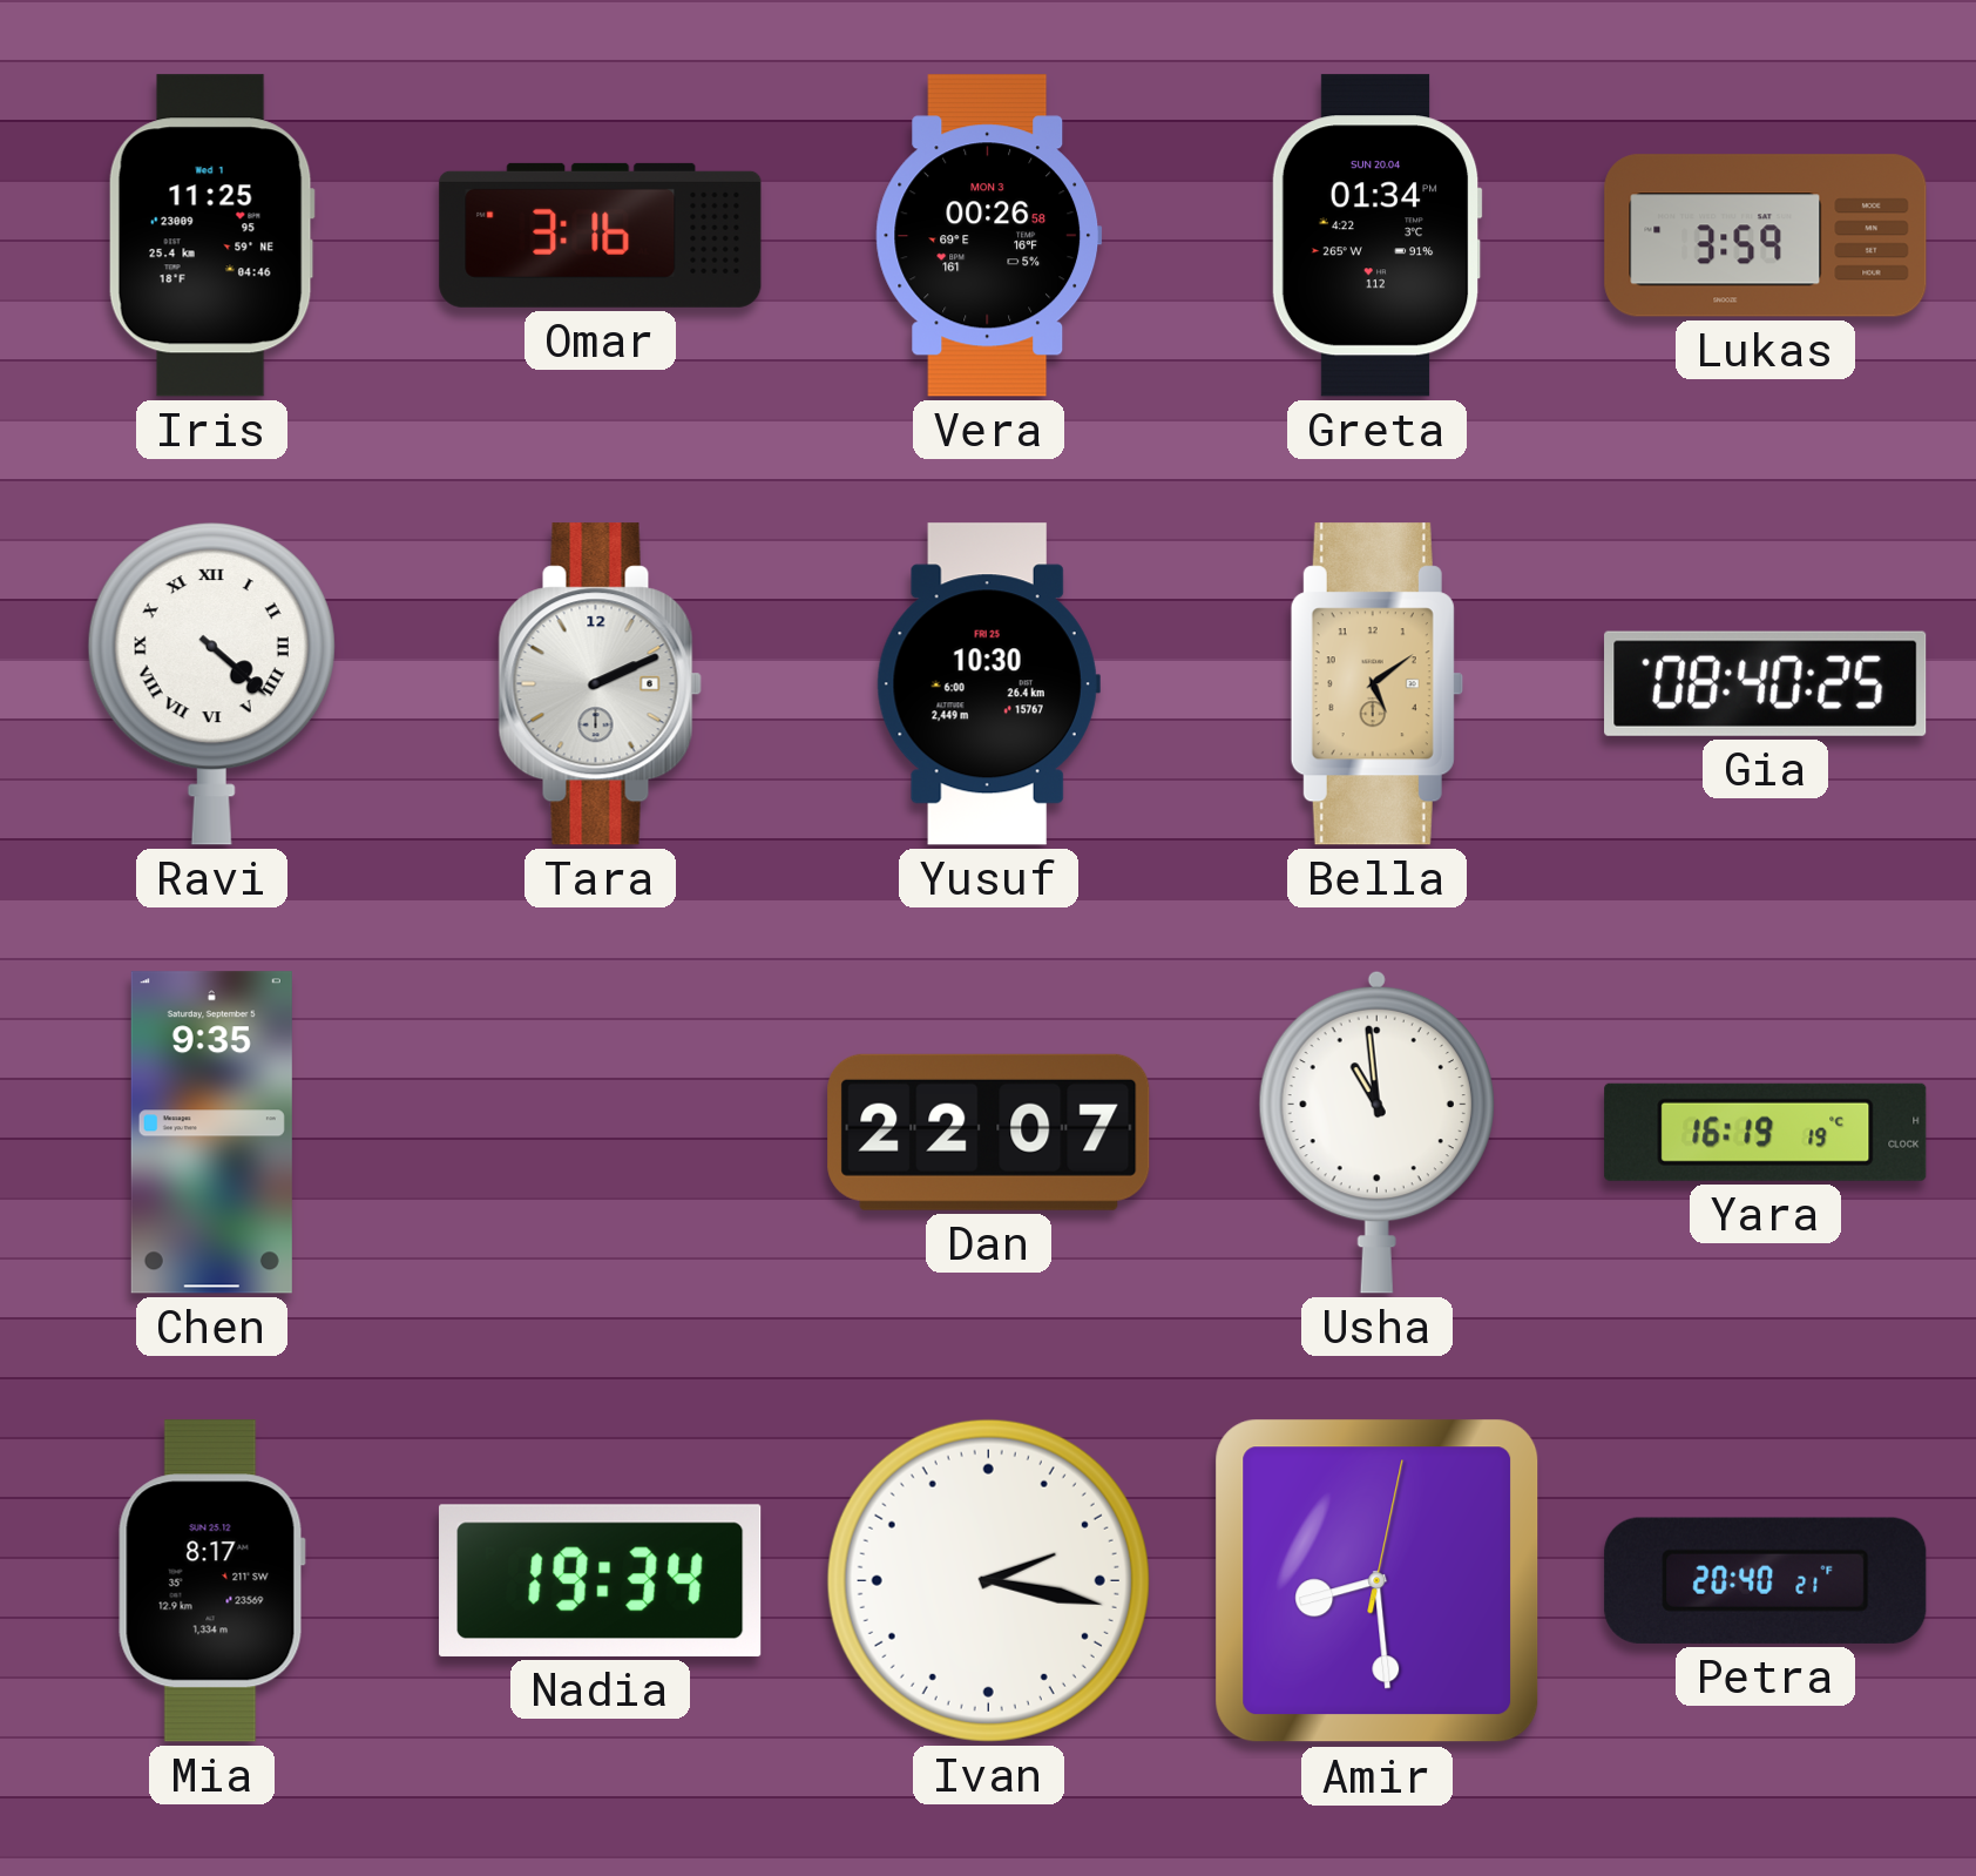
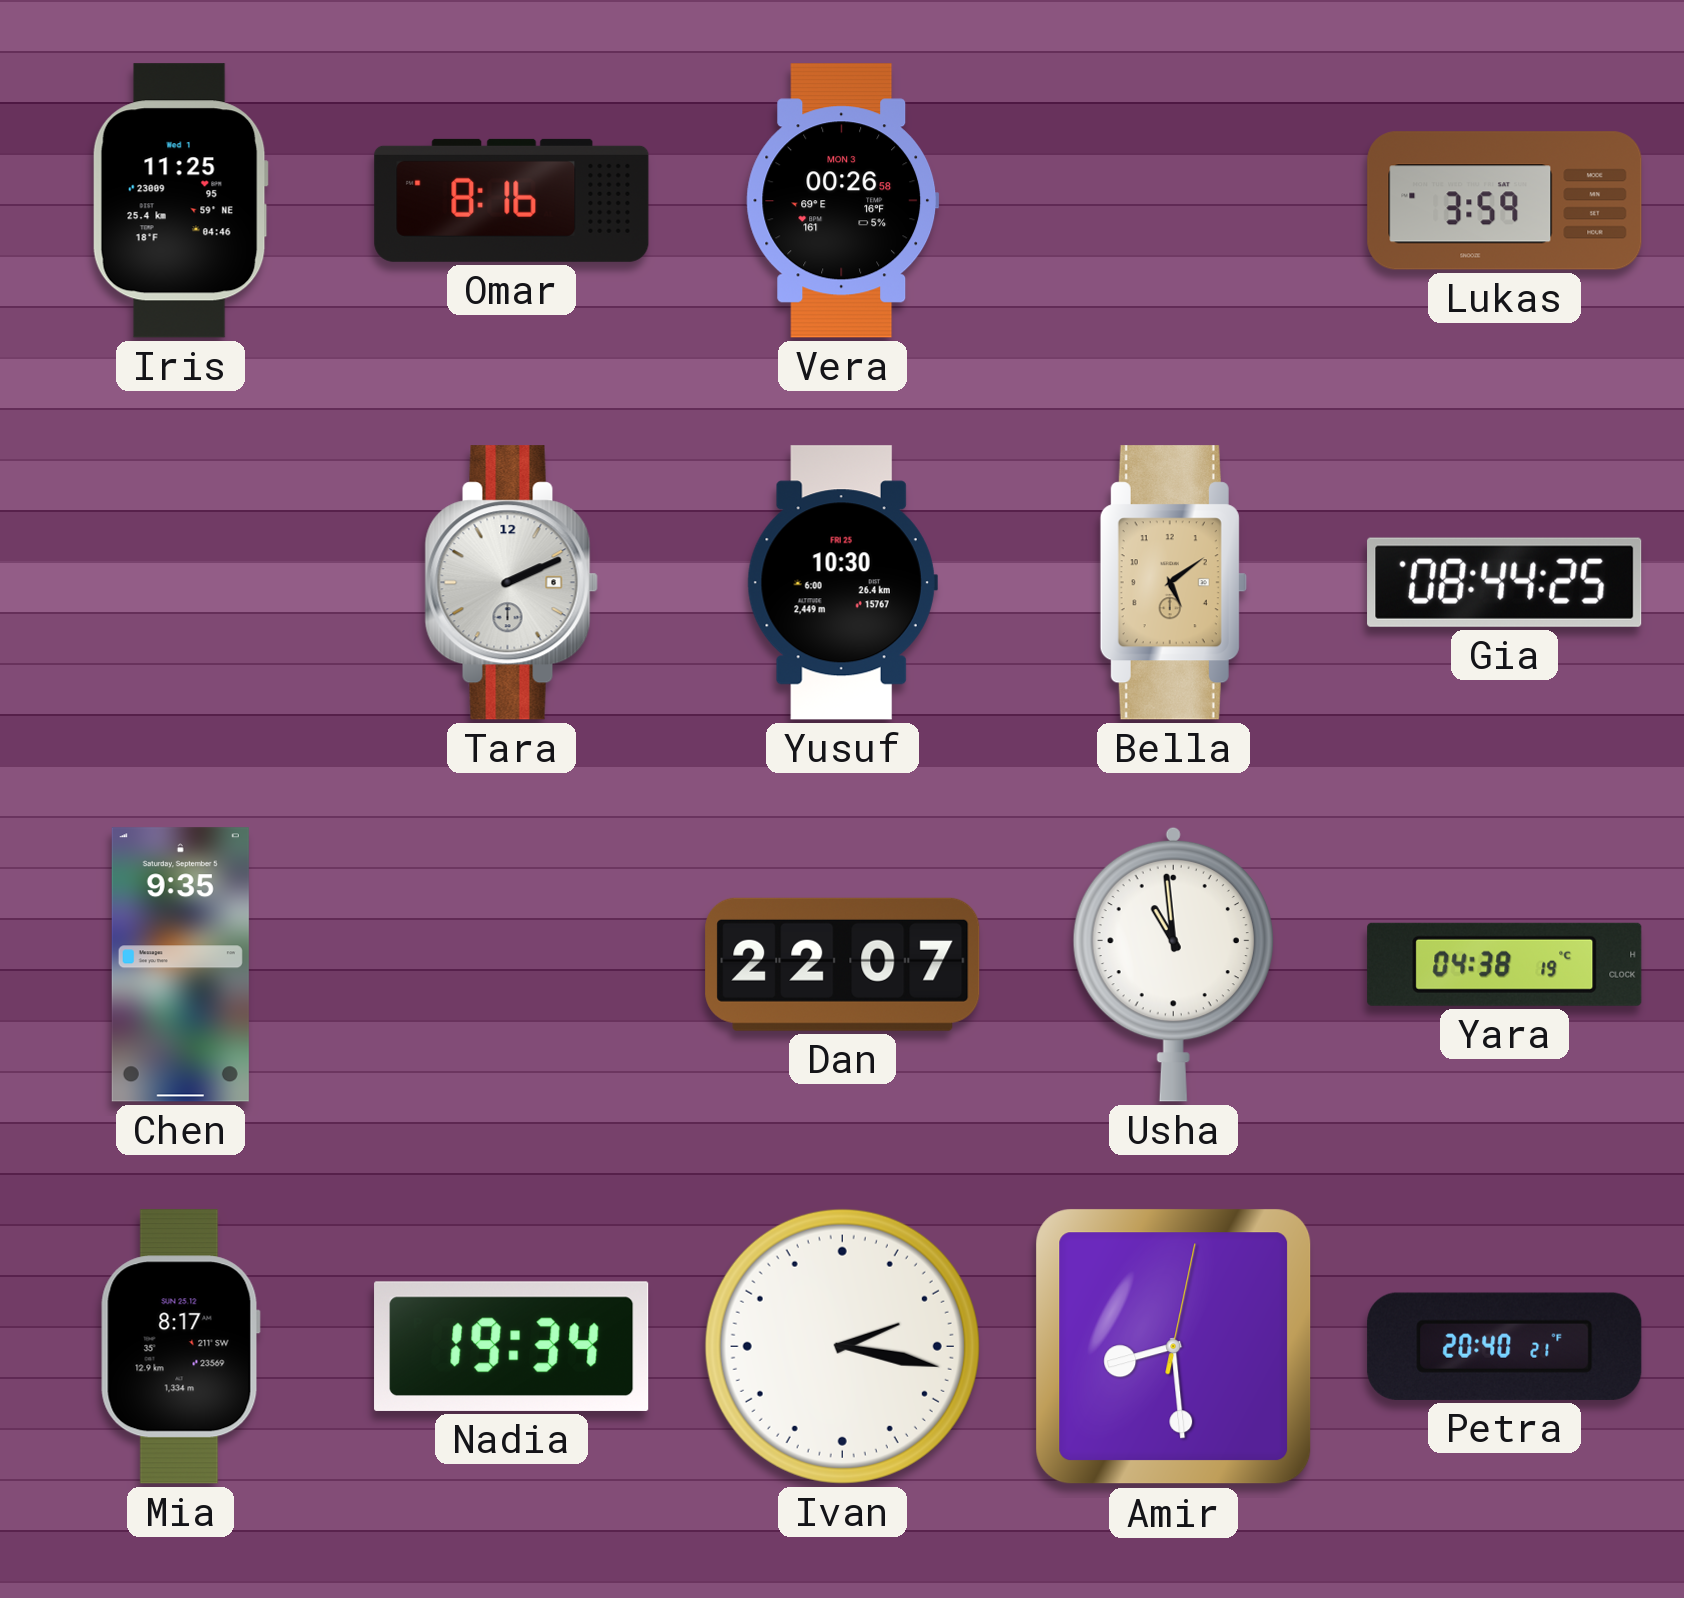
Omar: 3:16 -> 8:16
Greta: 01:34 -> none
Ravi: 4:22 -> none
Gia: 08:40 -> 08:44
Yara: 16:19 -> 04:38
